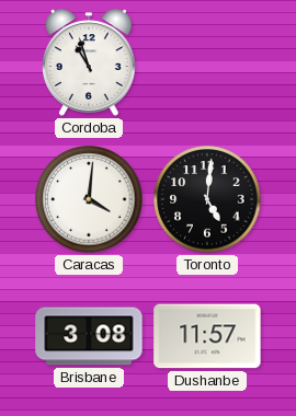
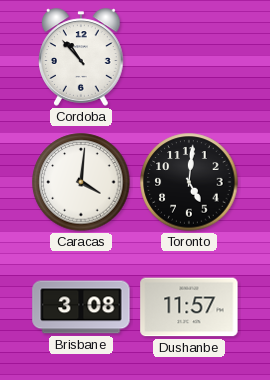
Cordoba: 10:57 -> 10:53
